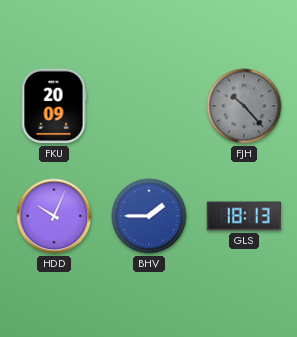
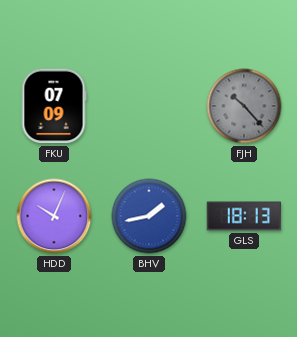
FKU: 20:09 -> 07:09
BHV: 1:45 -> 1:43
